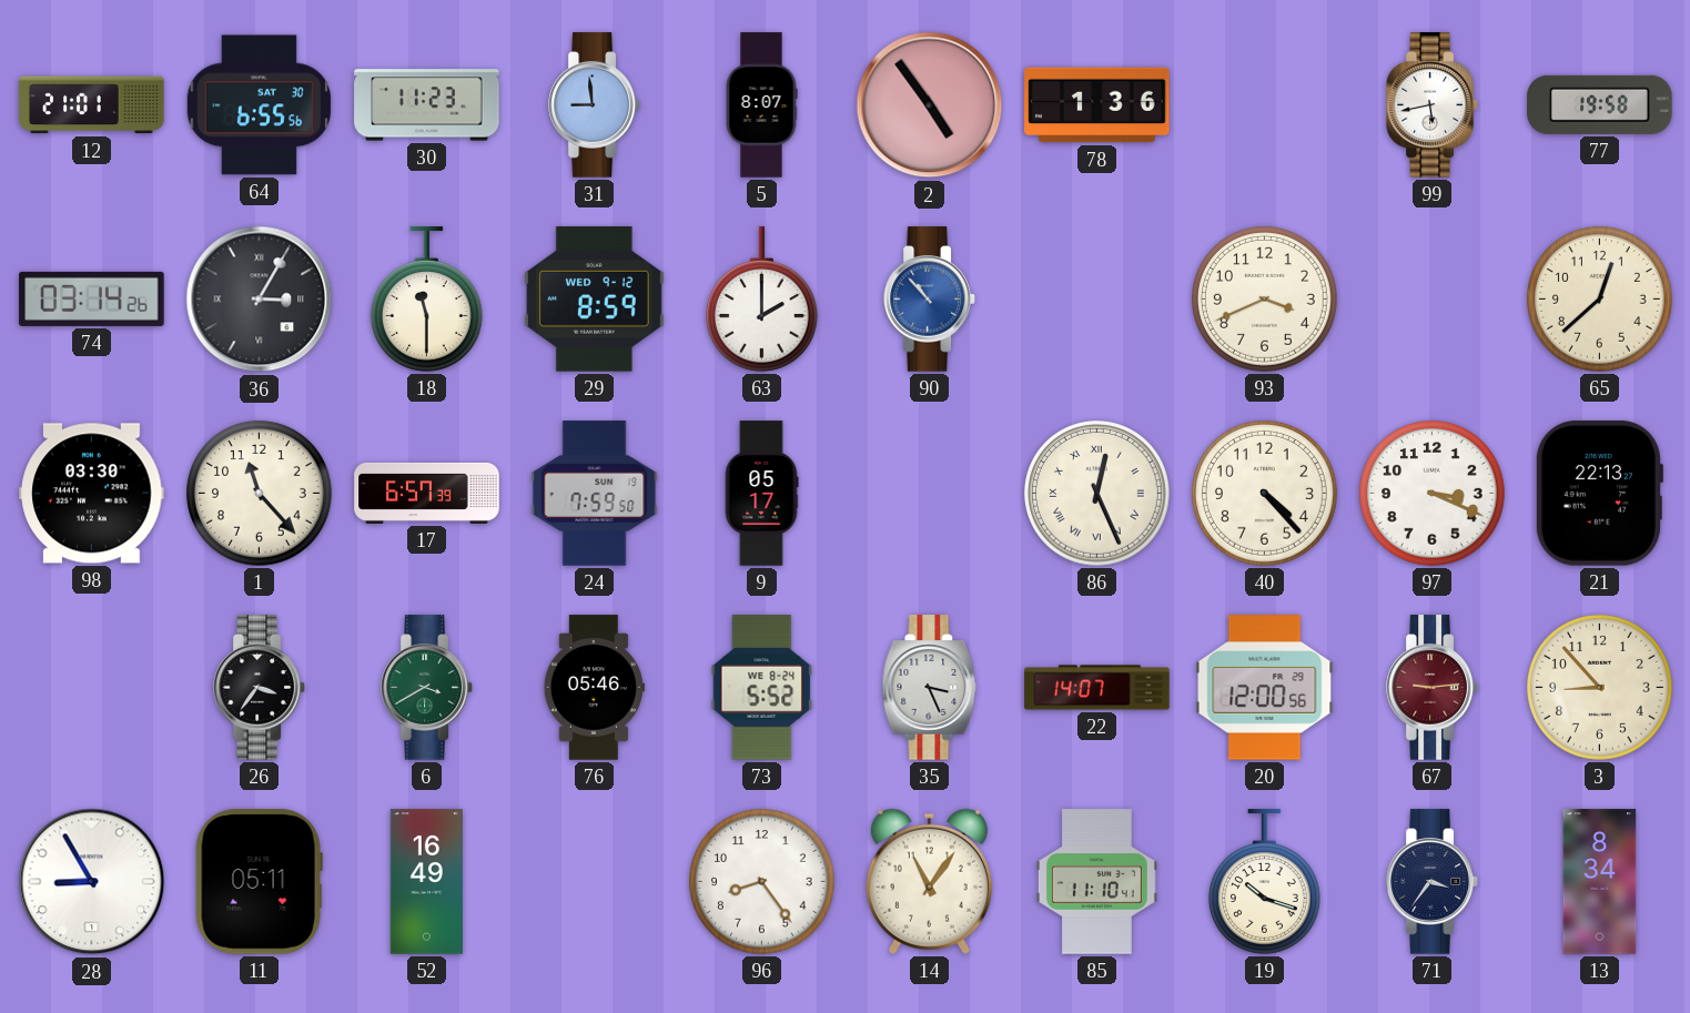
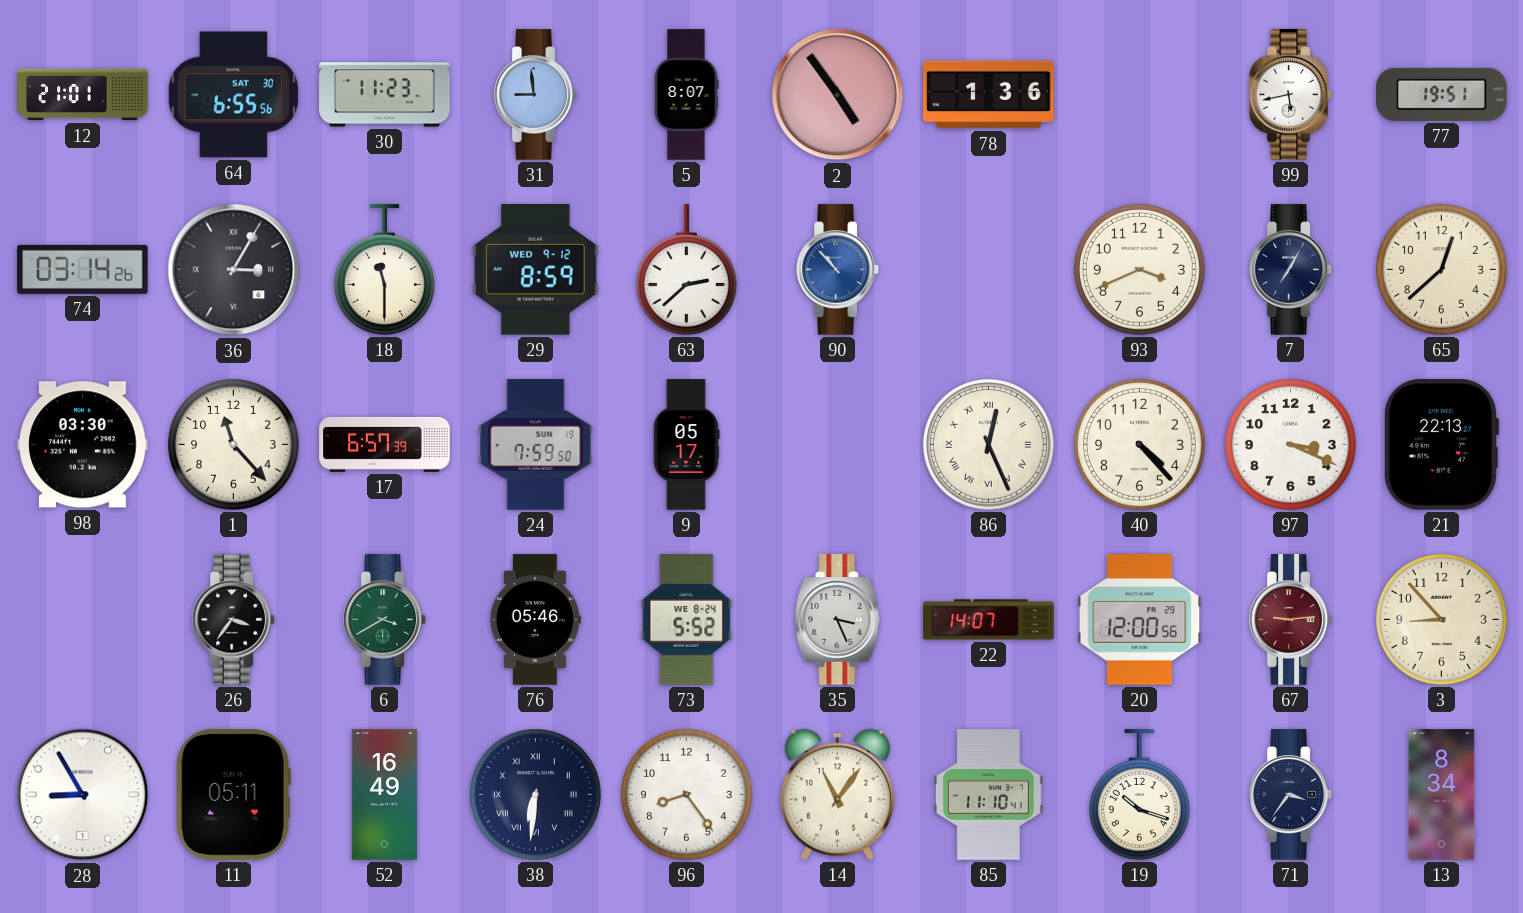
77: 19:58 -> 19:51
63: 2:00 -> 2:38
7: none -> 7:05
38: none -> 6:31
